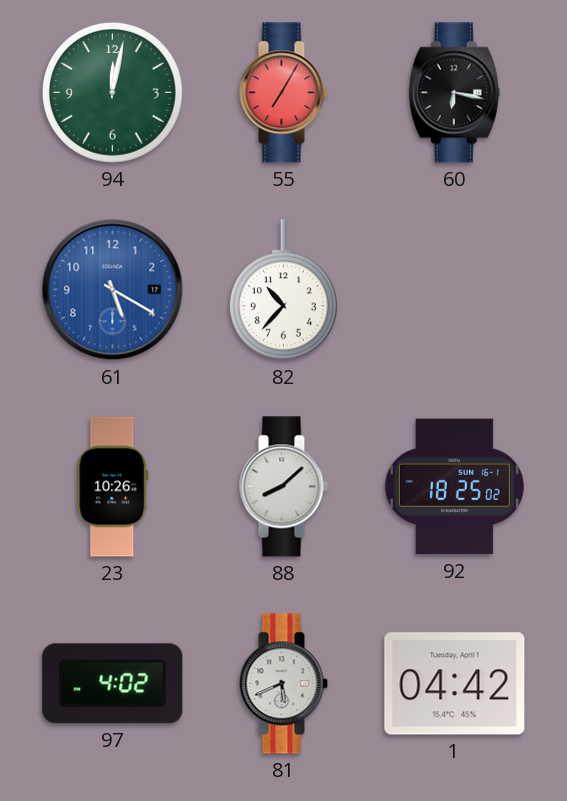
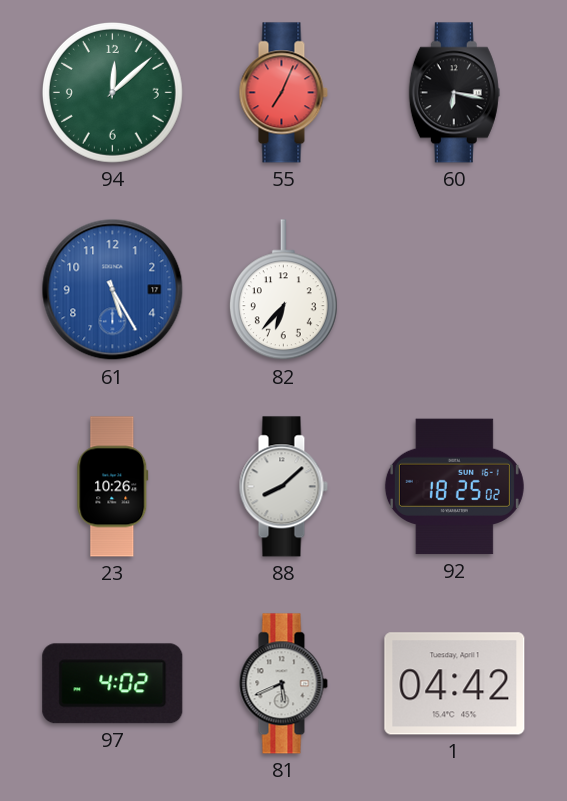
94: 12:02 -> 12:08
55: 7:05 -> 7:04
61: 5:20 -> 5:25
82: 10:37 -> 6:37
